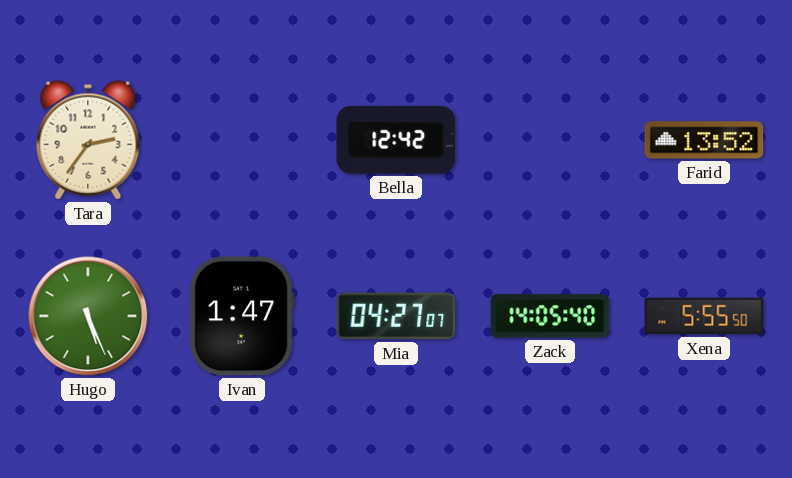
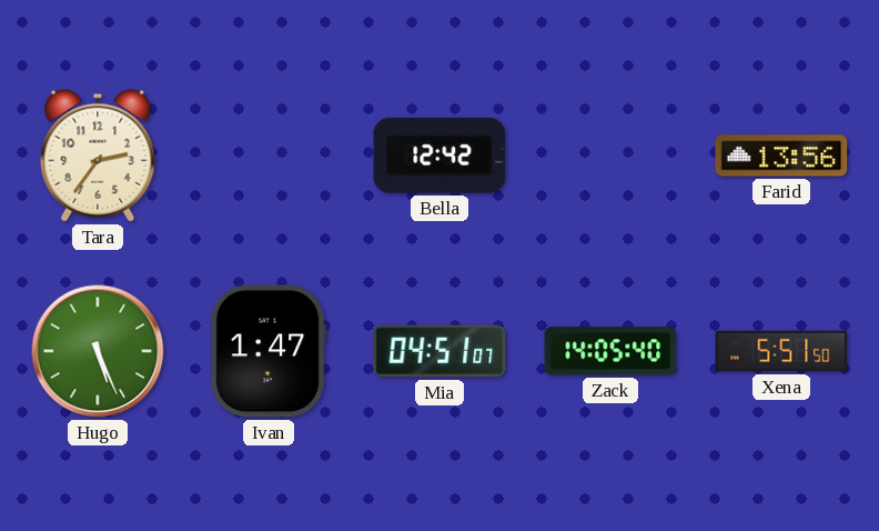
Farid: 13:52 -> 13:56
Mia: 04:27 -> 04:51
Xena: 5:55 -> 5:51
